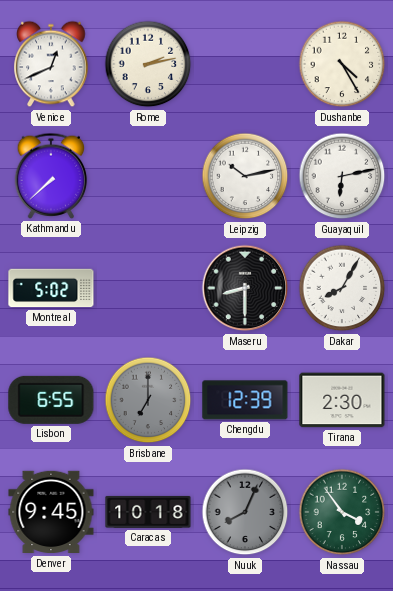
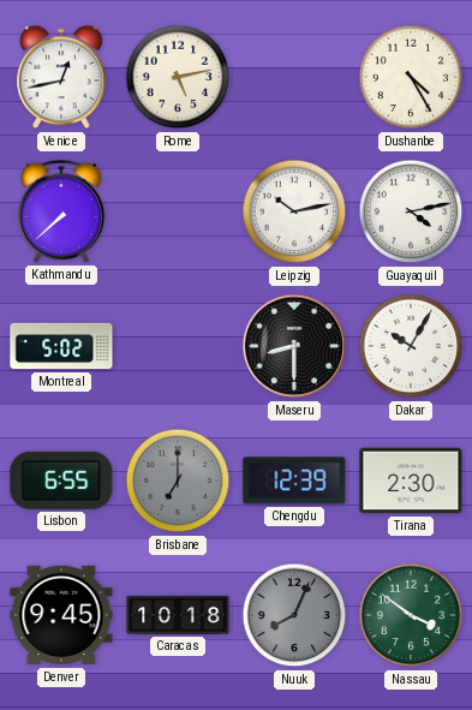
Venice: 12:41 -> 12:43
Rome: 2:13 -> 5:13
Guayaquil: 6:13 -> 4:13
Dakar: 8:05 -> 10:05
Nassau: 3:54 -> 3:51
